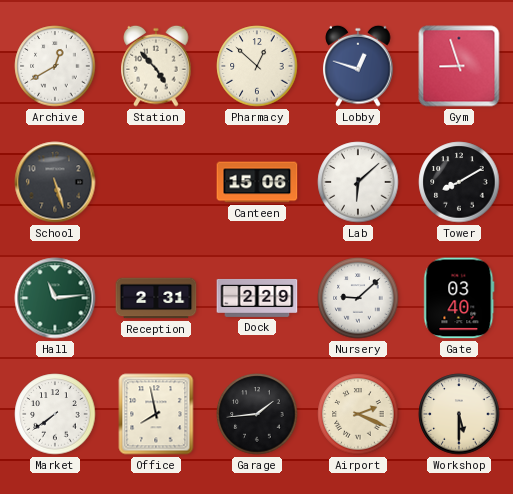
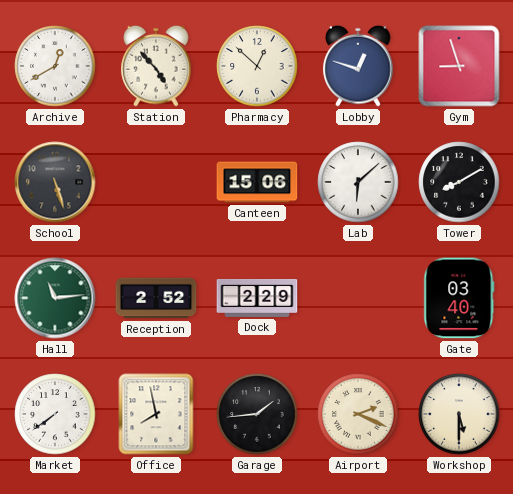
Reception: 2:31 -> 2:52
Nursery: 9:08 -> none
